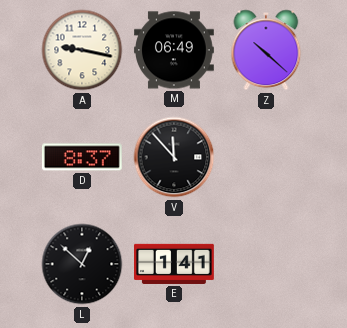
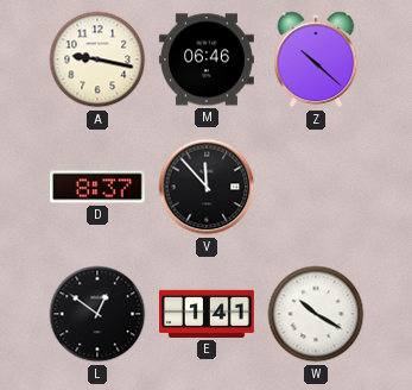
M: 06:49 -> 06:46
L: 12:52 -> 12:51
W: none -> 10:20
